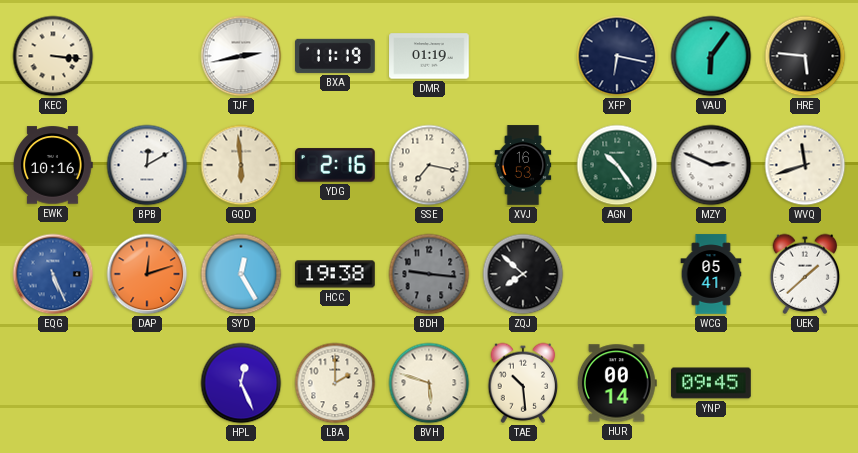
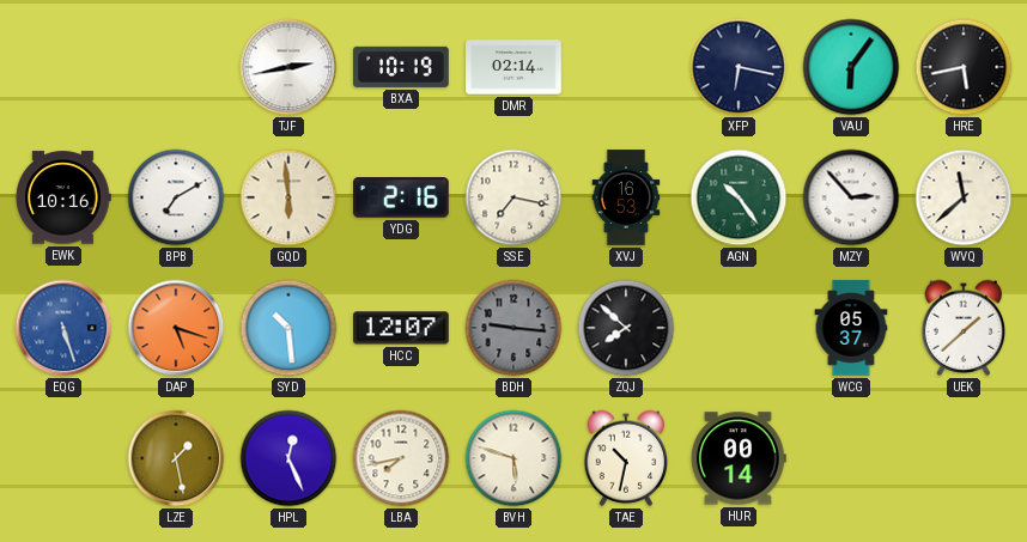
KEC: 3:16 -> none
BXA: 11:19 -> 10:19
DMR: 01:19 -> 02:14
HRE: 5:46 -> 5:43
BPB: 12:10 -> 7:10
MZY: 2:49 -> 2:53
WVQ: 11:42 -> 11:38
EQG: 5:26 -> 5:27
DAP: 12:12 -> 5:18
SYD: 12:25 -> 10:29
HCC: 19:38 -> 12:07
WCG: 05:41 -> 05:37
LZE: none -> 1:28
LBA: 2:00 -> 7:43
TAE: 10:29 -> 10:32
YNP: 09:45 -> none
